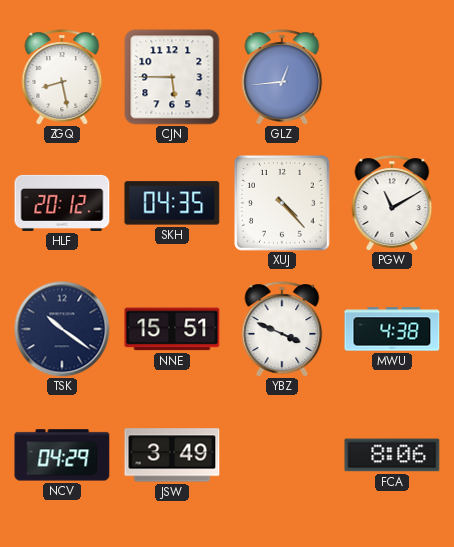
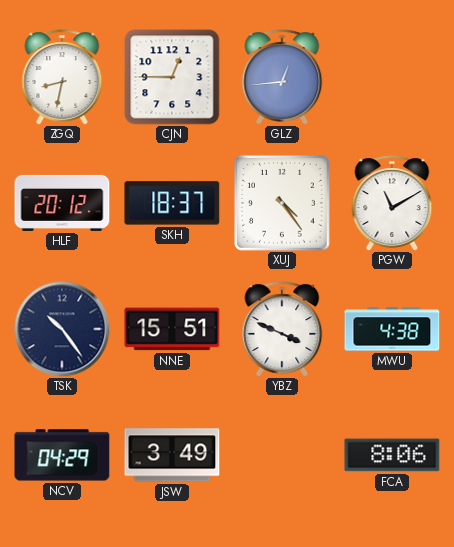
ZGQ: 8:28 -> 8:32
CJN: 5:45 -> 12:45
SKH: 04:35 -> 18:37
XUJ: 4:23 -> 4:24
TSK: 10:21 -> 10:24
